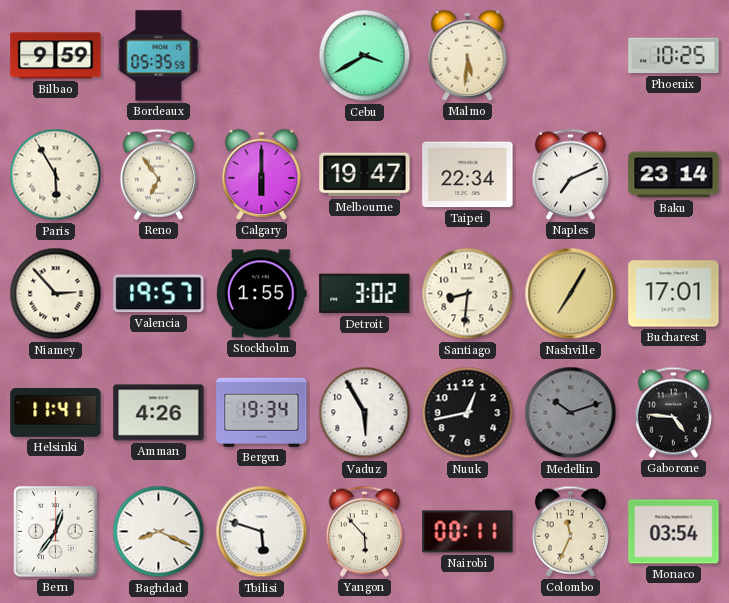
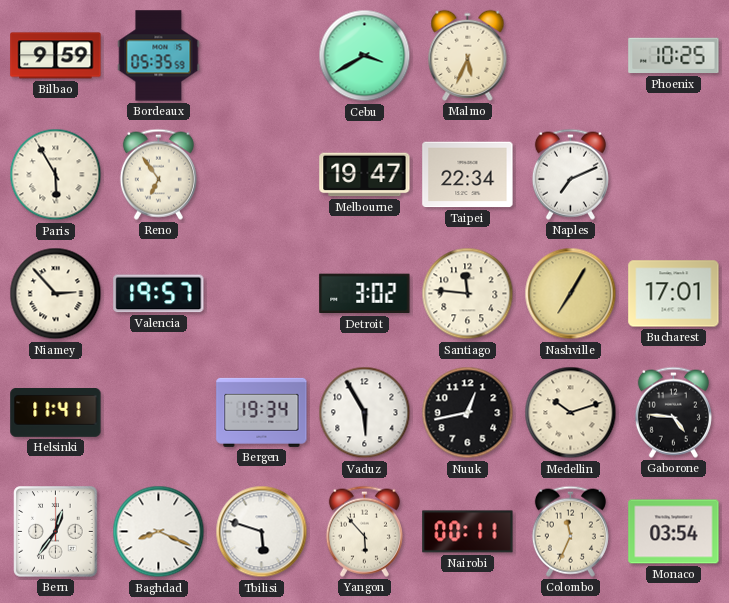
Malmo: 5:31 -> 5:34
Calgary: 6:00 -> none
Baku: 23:14 -> none
Stockholm: 1:55 -> none
Santiago: 8:31 -> 11:46
Amman: 4:26 -> none
Medellin dial: grey -> cream
